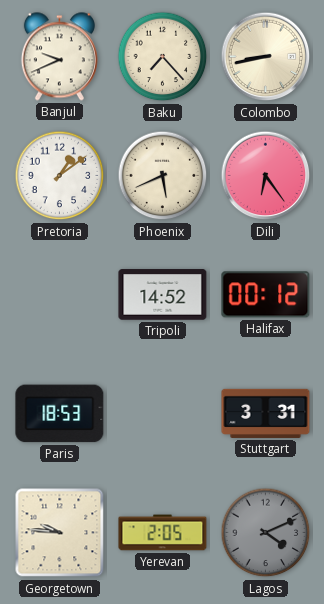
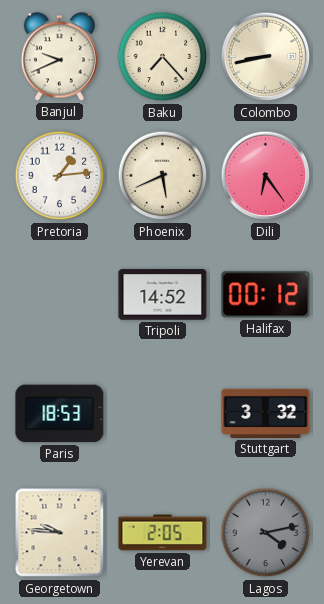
Pretoria: 1:09 -> 1:14
Stuttgart: 3:31 -> 3:32
Lagos: 4:11 -> 4:13
